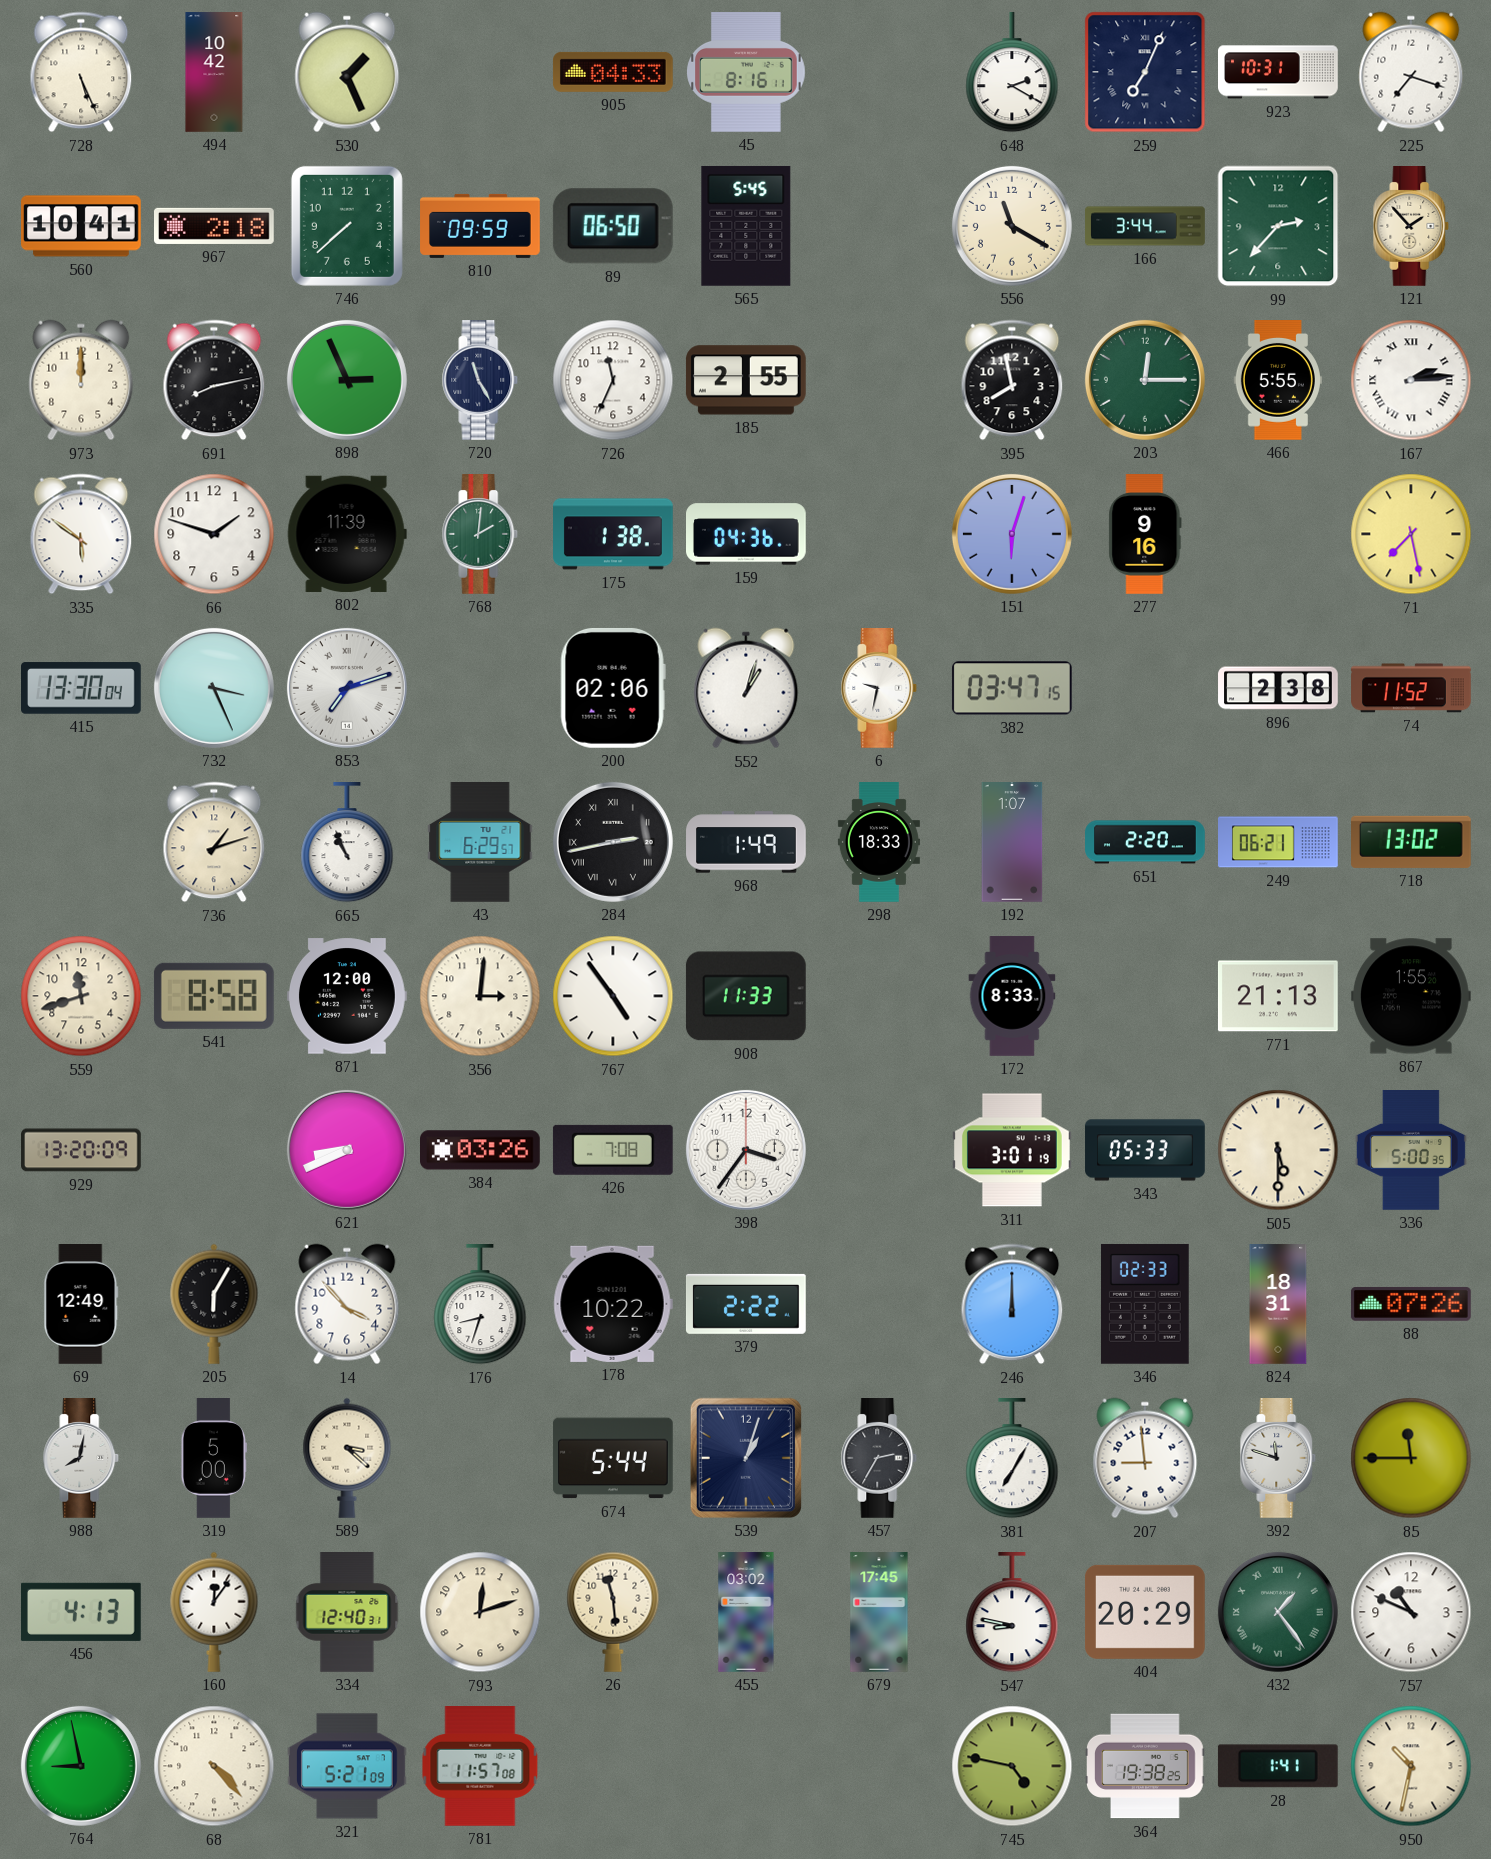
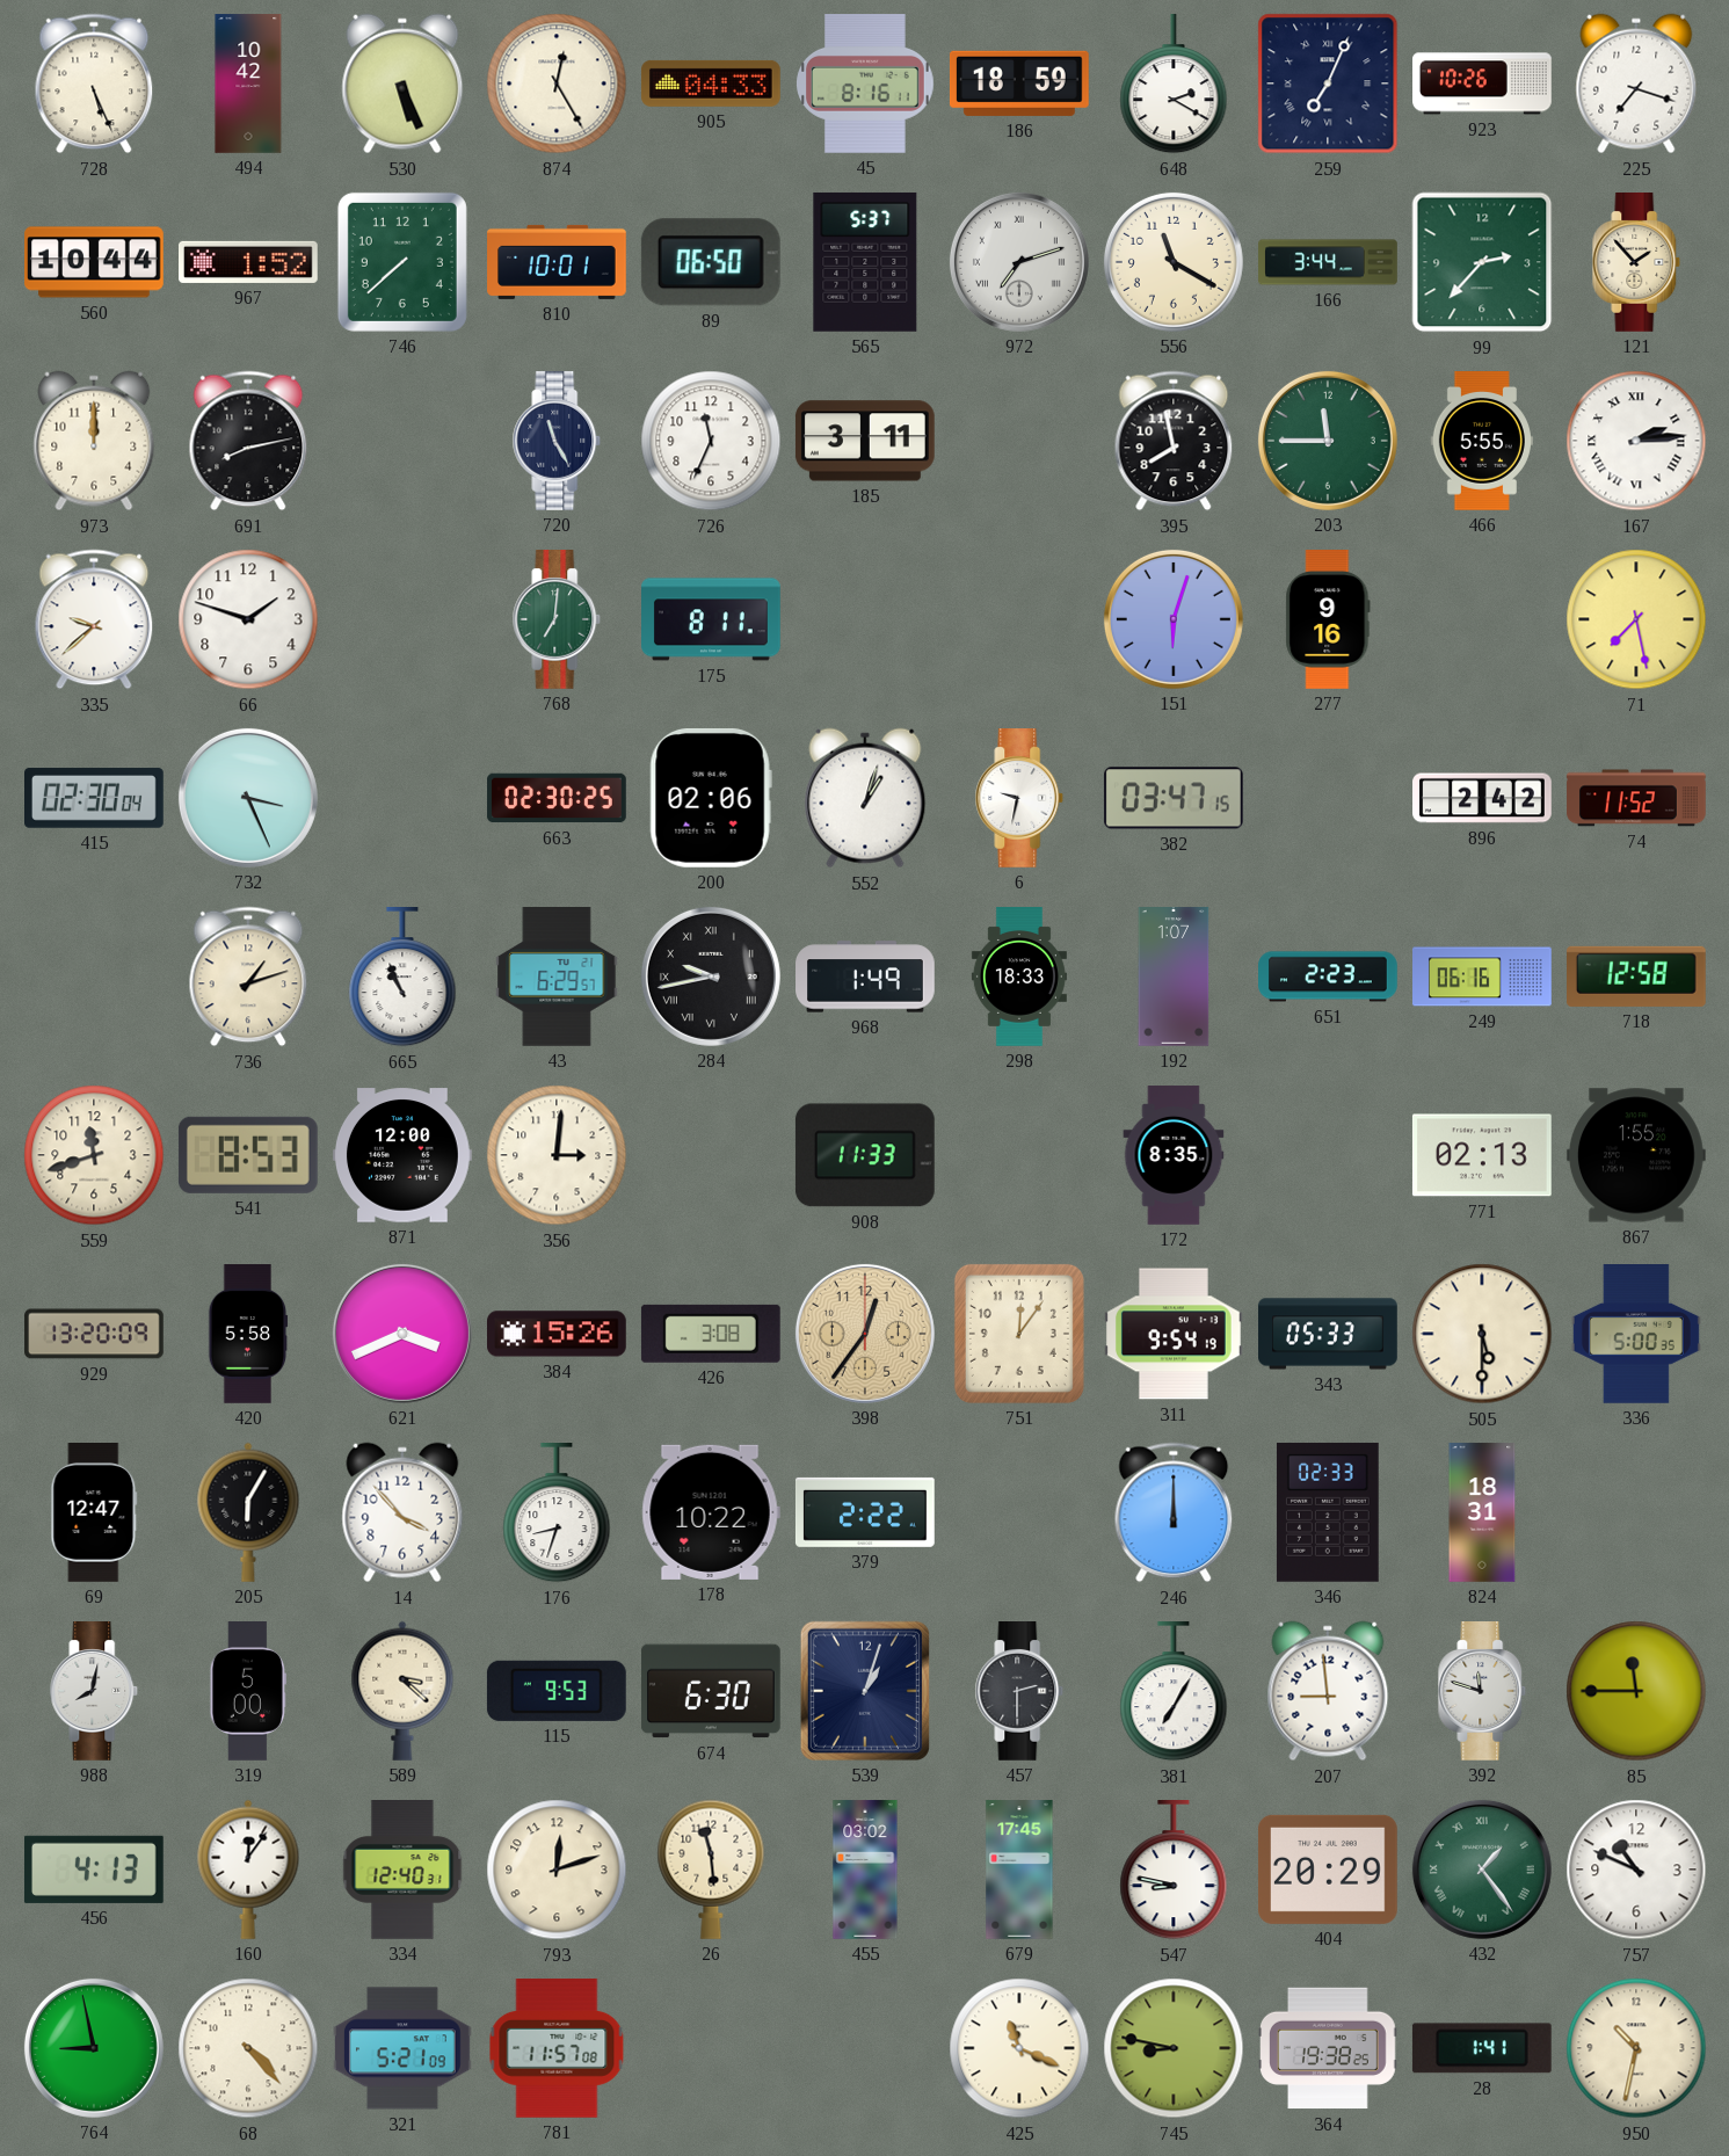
530: 1:26 -> 5:26
874: none -> 12:25
186: none -> 18:59
923: 10:31 -> 10:26
560: 10:41 -> 10:44
967: 2:18 -> 1:52
810: 09:59 -> 10:01
565: 5:45 -> 5:37
972: none -> 7:12
898: 2:56 -> none
185: 2:55 -> 3:11
203: 12:15 -> 11:45
335: 5:51 -> 9:38
802: 11:39 -> none
768: 2:01 -> 7:01
175: 1:38 -> 8:11
159: 04:36 -> none
415: 13:30 -> 02:30
853: 7:12 -> none
663: none -> 02:30
896: 2:38 -> 2:42
284: 2:43 -> 9:43
651: 2:20 -> 2:23
249: 06:21 -> 06:16
718: 13:02 -> 12:58
541: 8:58 -> 8:53
767: 4:54 -> none
172: 8:33 -> 8:35
771: 21:13 -> 02:13
420: none -> 5:58
621: 8:41 -> 3:41
384: 03:26 -> 15:26
426: 7:08 -> 3:08
398: 3:36 -> 12:36
398 dial: white -> champagne
751: none -> 12:06
311: 3:01 -> 9:54
69: 12:49 -> 12:47
88: 07:26 -> none
115: none -> 9:53
674: 5:44 -> 6:30
457: 2:35 -> 2:30
425: none -> 11:19
745: 4:47 -> 8:47
